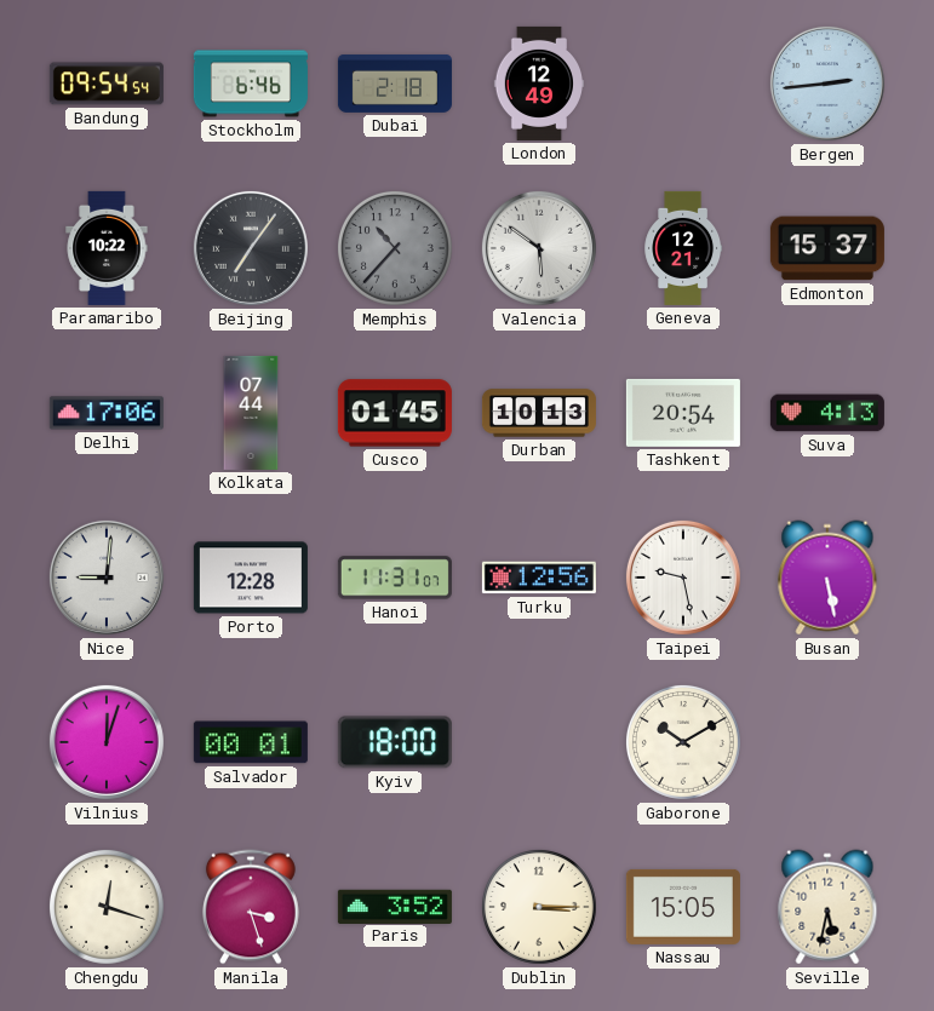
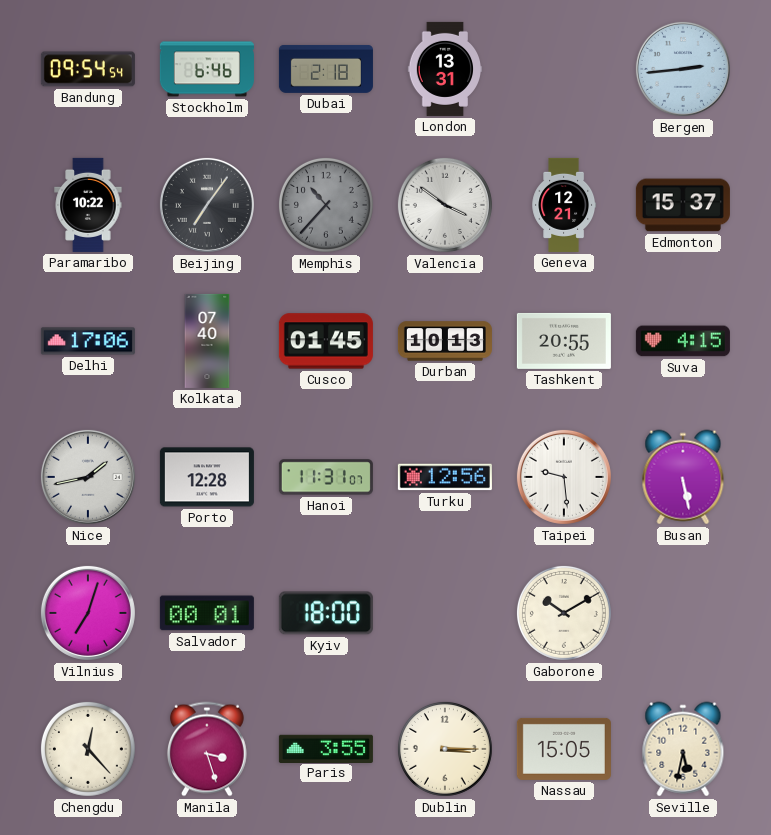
London: 12:49 -> 13:31
Valencia: 5:51 -> 3:51
Kolkata: 07:44 -> 07:40
Tashkent: 20:54 -> 20:55
Suva: 4:13 -> 4:15
Nice: 9:01 -> 1:43
Taipei: 9:28 -> 9:29
Vilnius: 12:03 -> 7:03
Chengdu: 12:18 -> 12:23
Paris: 3:52 -> 3:55
